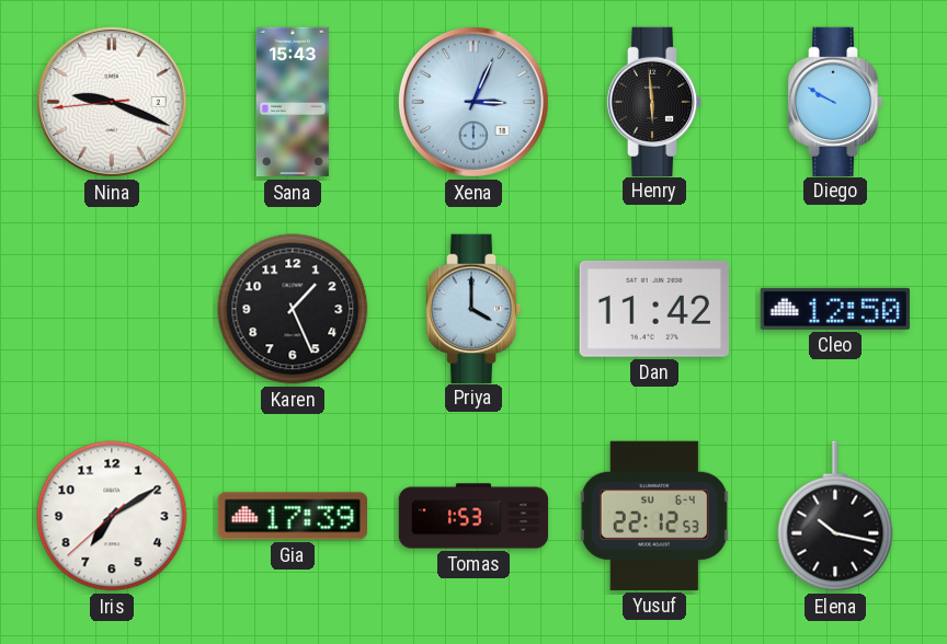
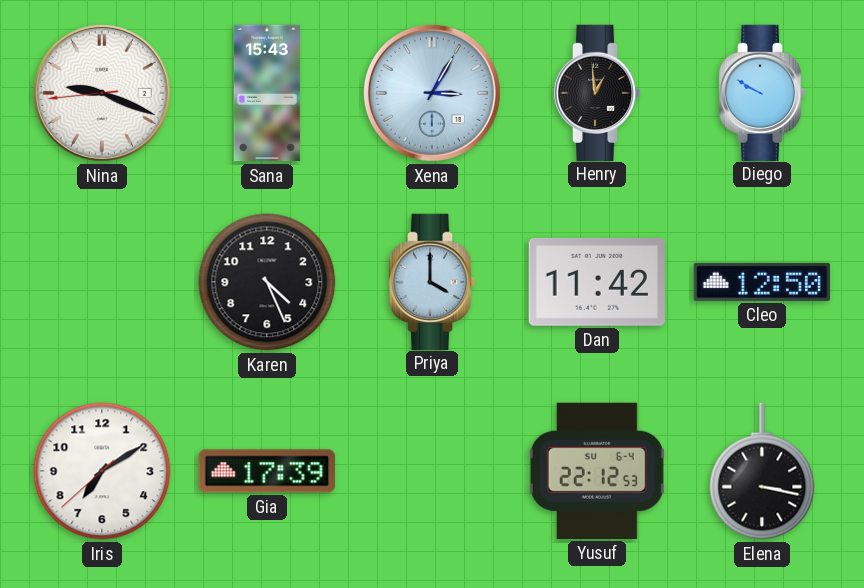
Xena: 3:04 -> 3:05
Henry: 5:59 -> 12:59
Karen: 1:26 -> 4:26
Tomas: 1:53 -> none
Elena: 10:17 -> 3:17
